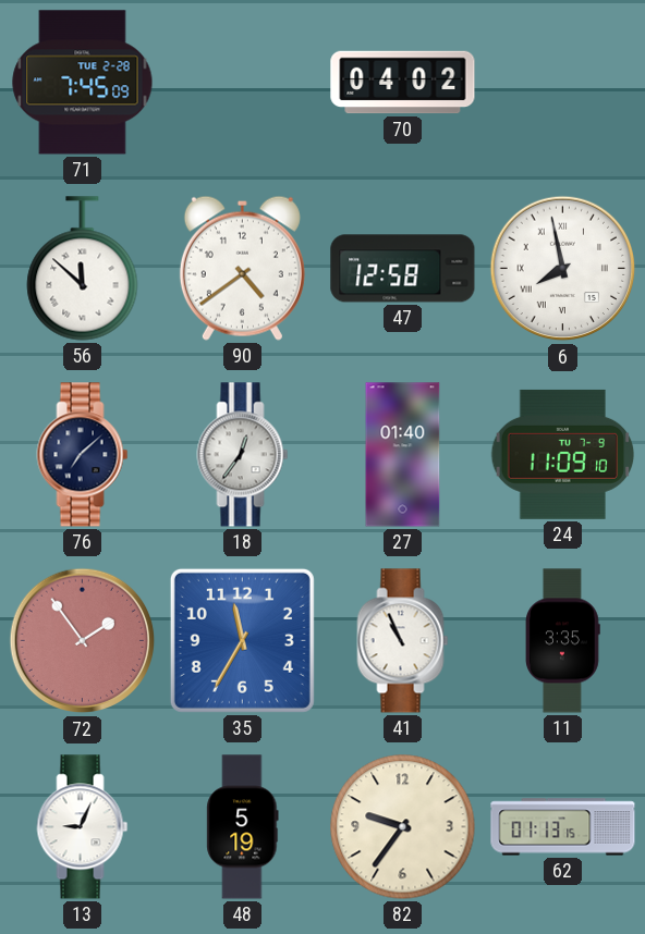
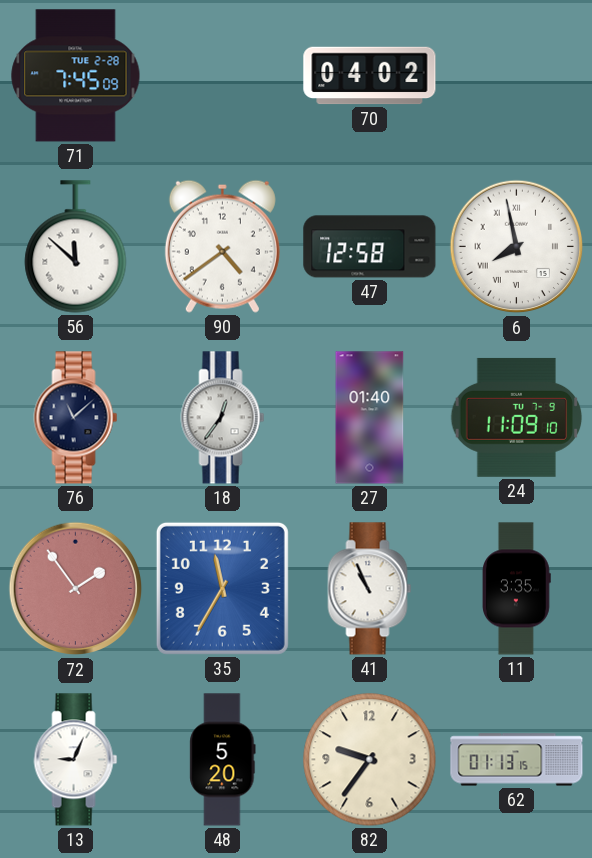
76: 7:08 -> 11:08
48: 5:19 -> 5:20
